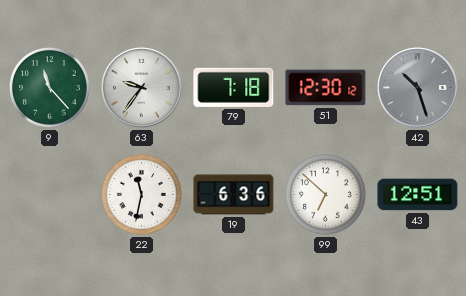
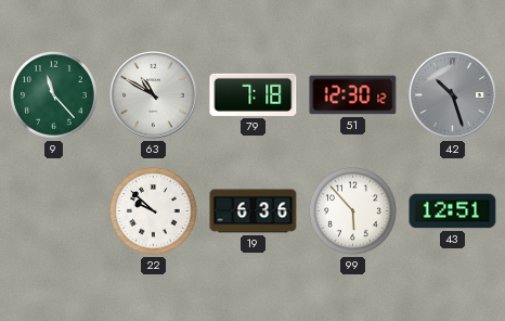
63: 9:36 -> 10:50
22: 11:32 -> 9:52
99: 6:52 -> 5:53
